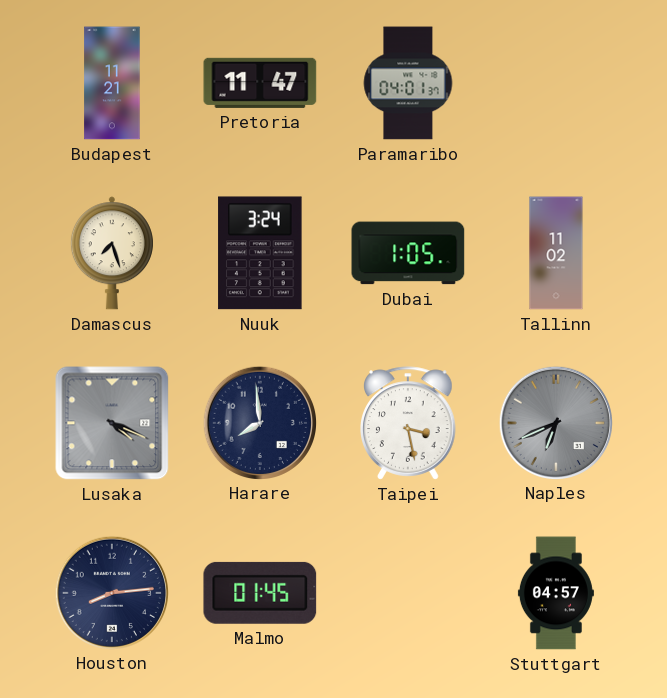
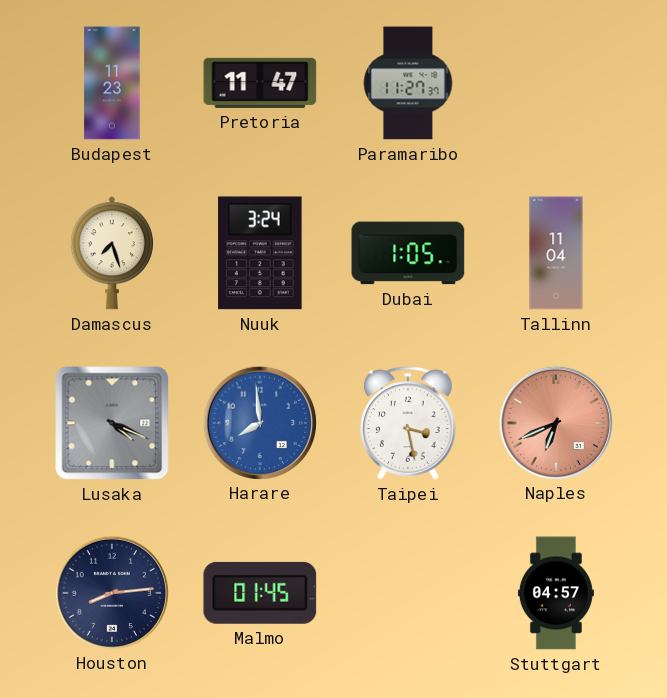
Budapest: 11:21 -> 11:23
Paramaribo: 04:01 -> 11:27
Tallinn: 11:02 -> 11:04
Harare dial: navy -> blue
Naples dial: grey -> salmon
